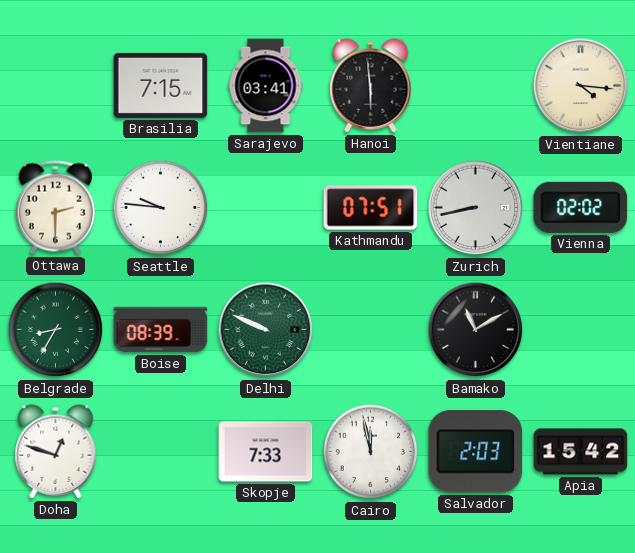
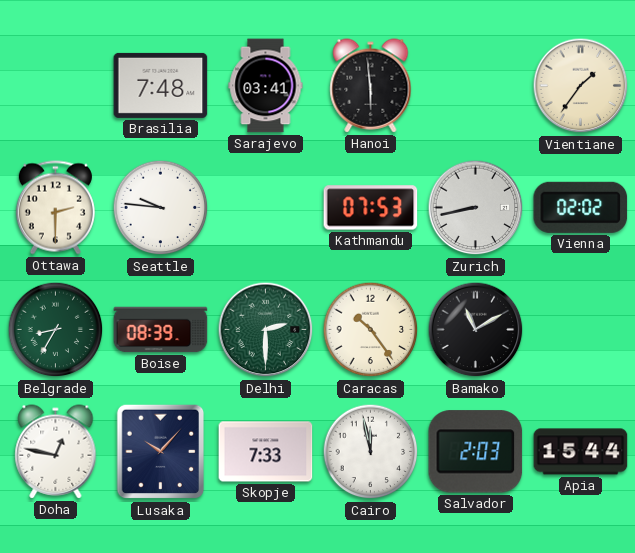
Brasilia: 7:15 -> 7:48
Vientiane: 4:16 -> 1:36
Kathmandu: 07:51 -> 07:53
Delhi: 9:49 -> 2:30
Caracas: none -> 10:24
Doha: 12:48 -> 12:47
Lusaka: none -> 10:07
Apia: 15:42 -> 15:44
